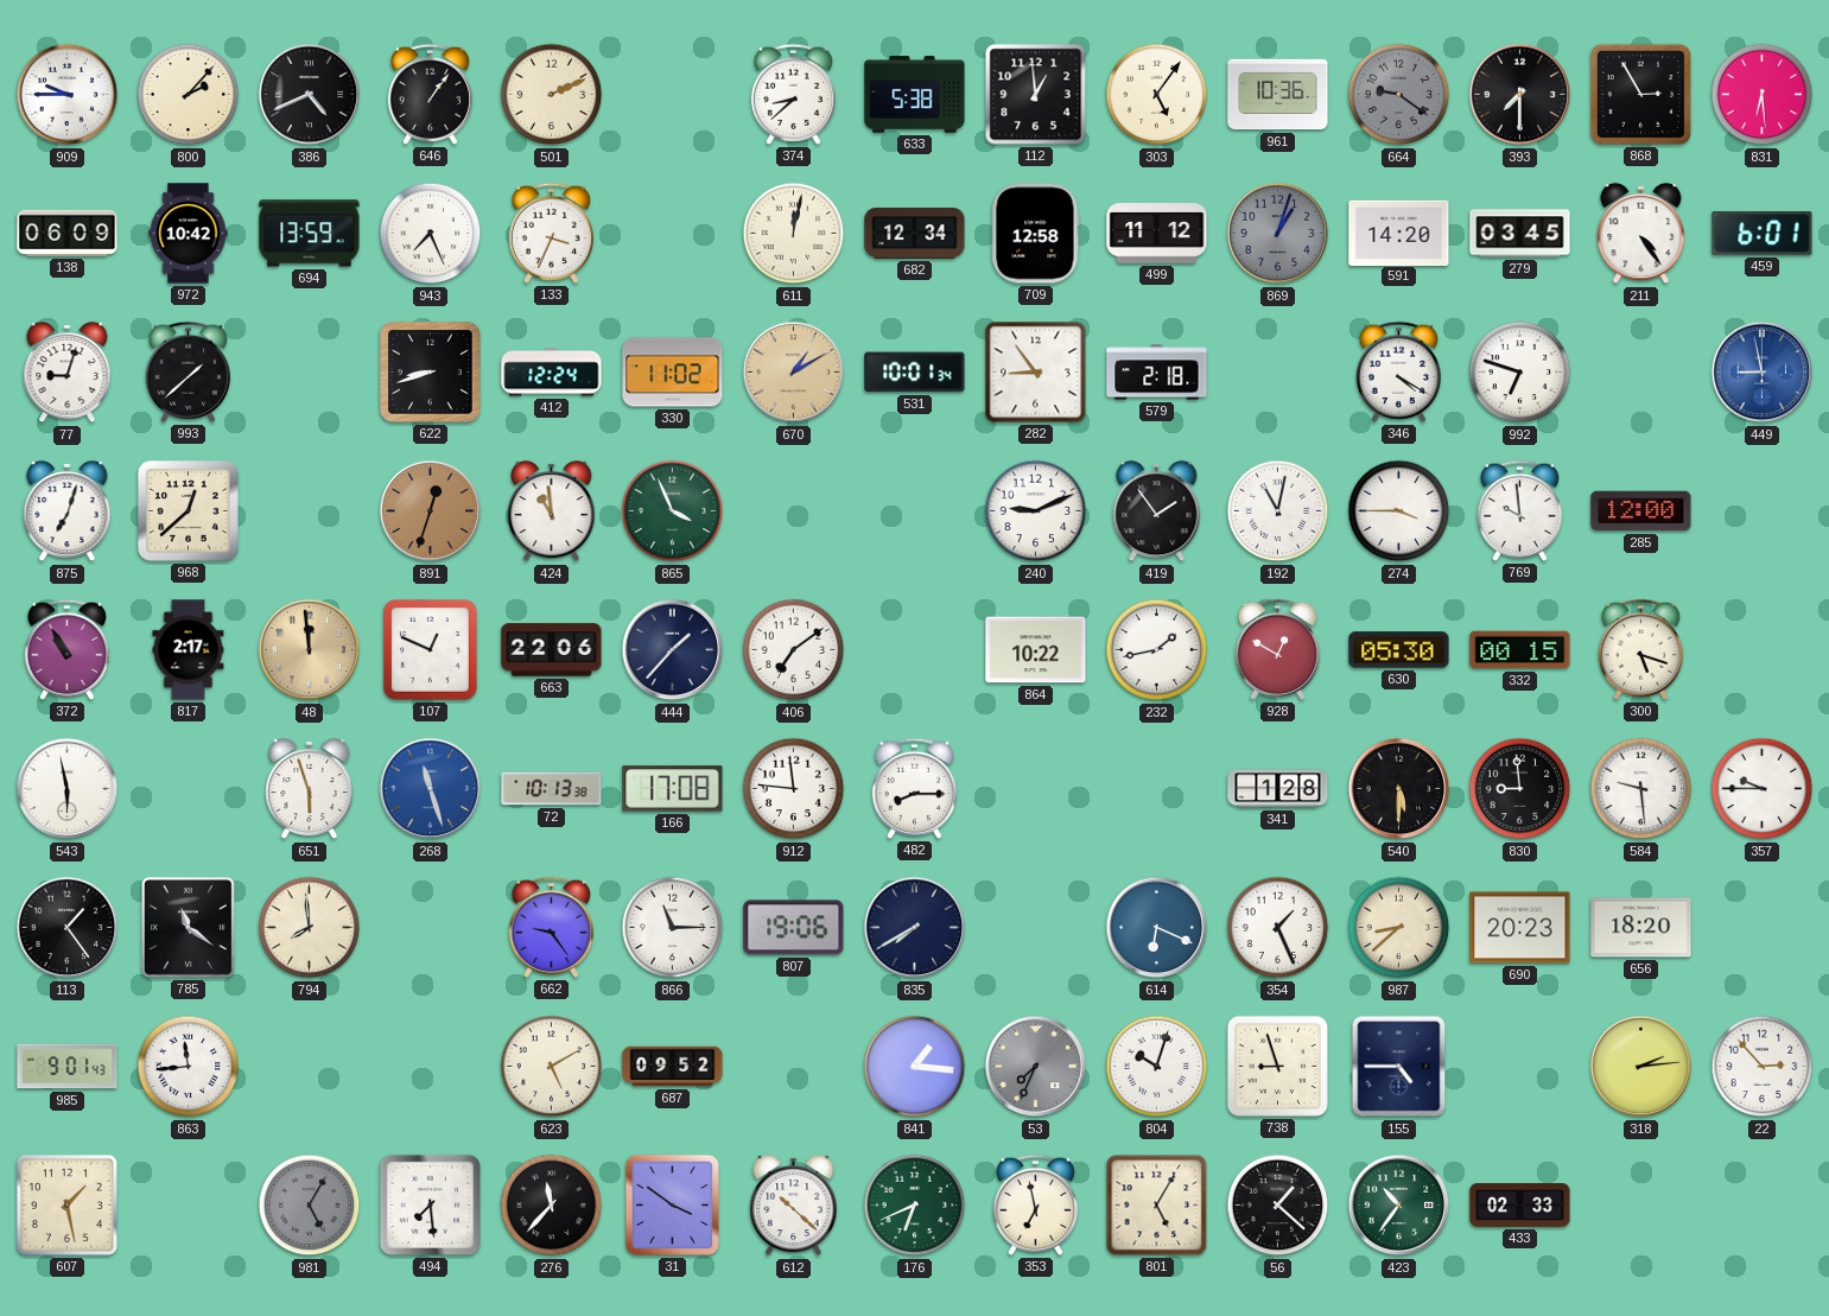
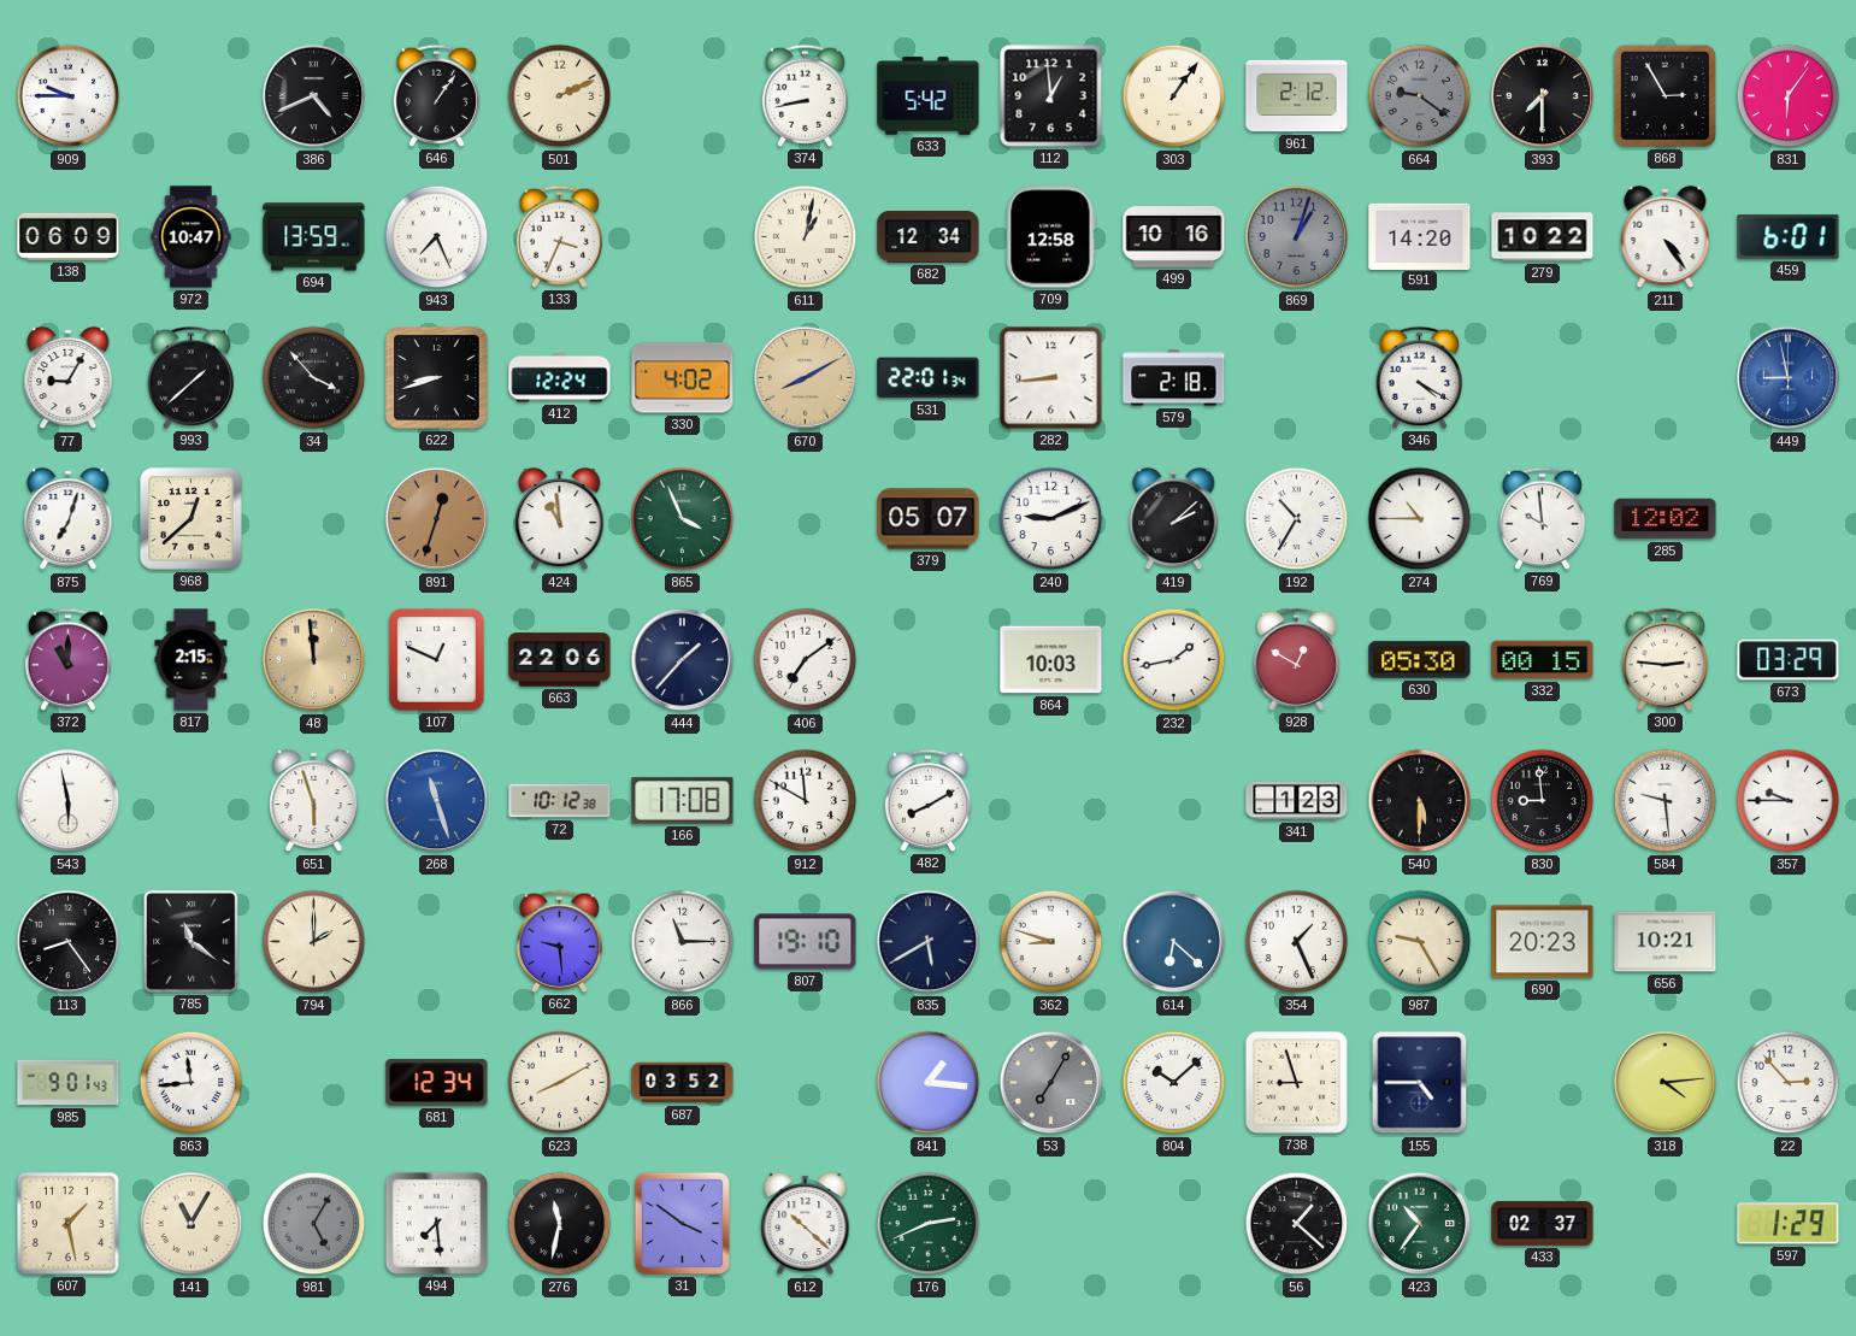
800: 2:07 -> none
374: 8:38 -> 8:43
633: 5:38 -> 5:42
303: 5:06 -> 1:06
961: 10:36 -> 2:12
831: 6:29 -> 6:06
972: 10:42 -> 10:47
611: 12:02 -> 1:02
499: 11:12 -> 10:16
279: 03:45 -> 10:22
77: 9:03 -> 9:05
34: none -> 3:53
330: 11:02 -> 4:02
670: 1:10 -> 8:10
531: 10:01 -> 22:01
282: 8:54 -> 8:44
992: 6:48 -> none
379: none -> 05:07
419: 1:54 -> 2:08
192: 11:02 -> 10:35
274: 3:45 -> 10:45
285: 12:00 -> 12:02
372: 10:55 -> 11:00
817: 2:17 -> 2:15
864: 10:22 -> 10:03
300: 5:18 -> 2:46
673: none -> 03:29
72: 10:13 -> 10:12
912: 11:46 -> 11:50
482: 8:15 -> 8:10
341: 1:28 -> 1:23
113: 1:24 -> 8:24
794: 7:59 -> 2:00
662: 9:24 -> 9:29
807: 19:06 -> 19:10
835: 7:40 -> 5:40
362: none -> 8:48
614: 6:19 -> 6:22
987: 8:38 -> 9:25
656: 18:20 -> 10:21
681: none -> 12:34
623: 5:10 -> 8:10
687: 09:52 -> 03:52
53: 7:34 -> 7:05
804: 10:03 -> 10:08
318: 2:14 -> 4:14
141: none -> 11:05
276: 11:37 -> 11:32
176: 6:41 -> 2:41
353: 6:58 -> none
801: 5:05 -> none
433: 02:33 -> 02:37
597: none -> 1:29
